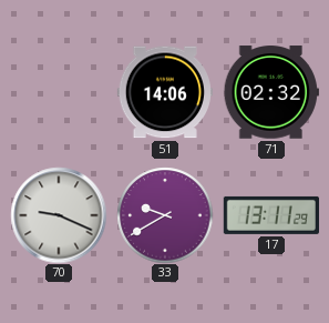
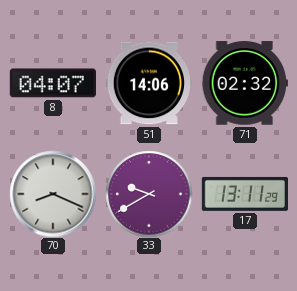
8: none -> 04:07
70: 9:19 -> 8:19
